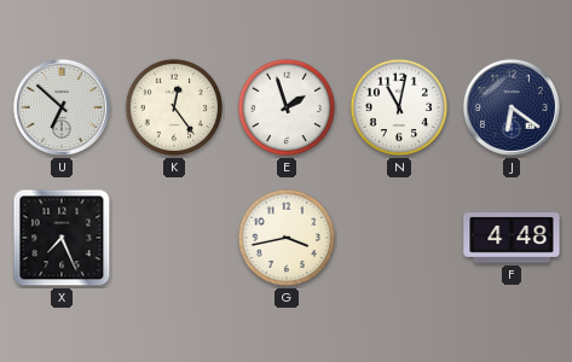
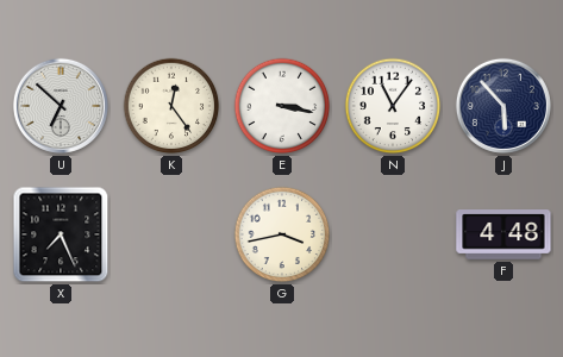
E: 1:57 -> 3:17
N: 11:02 -> 11:06
J: 6:21 -> 5:53
